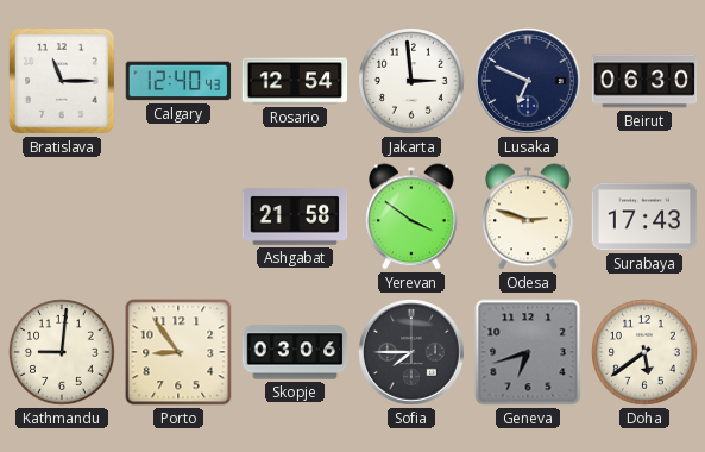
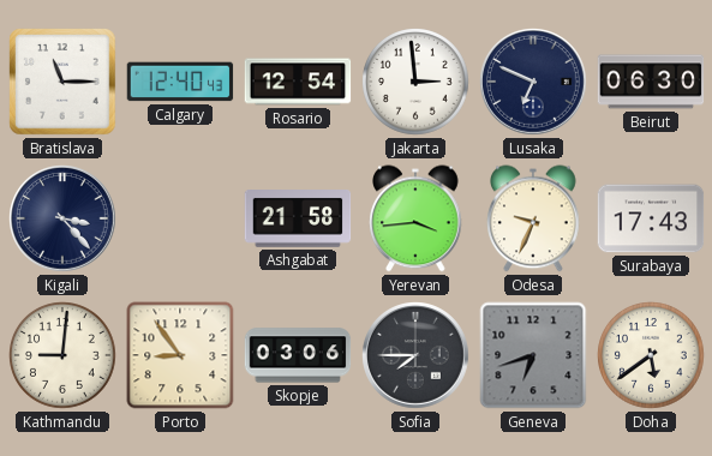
Kigali: none -> 3:23
Yerevan: 3:51 -> 3:44
Odesa: 2:48 -> 9:34
